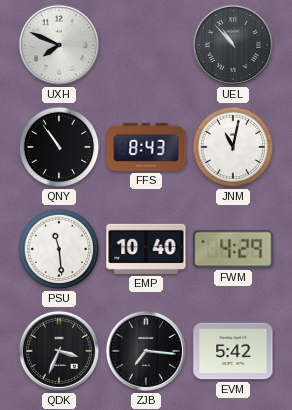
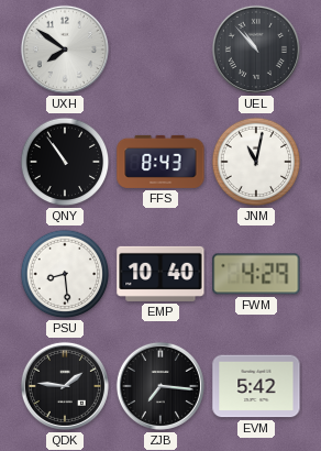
UXH: 7:49 -> 7:51
PSU: 11:29 -> 8:29
QDK: 3:34 -> 1:46
